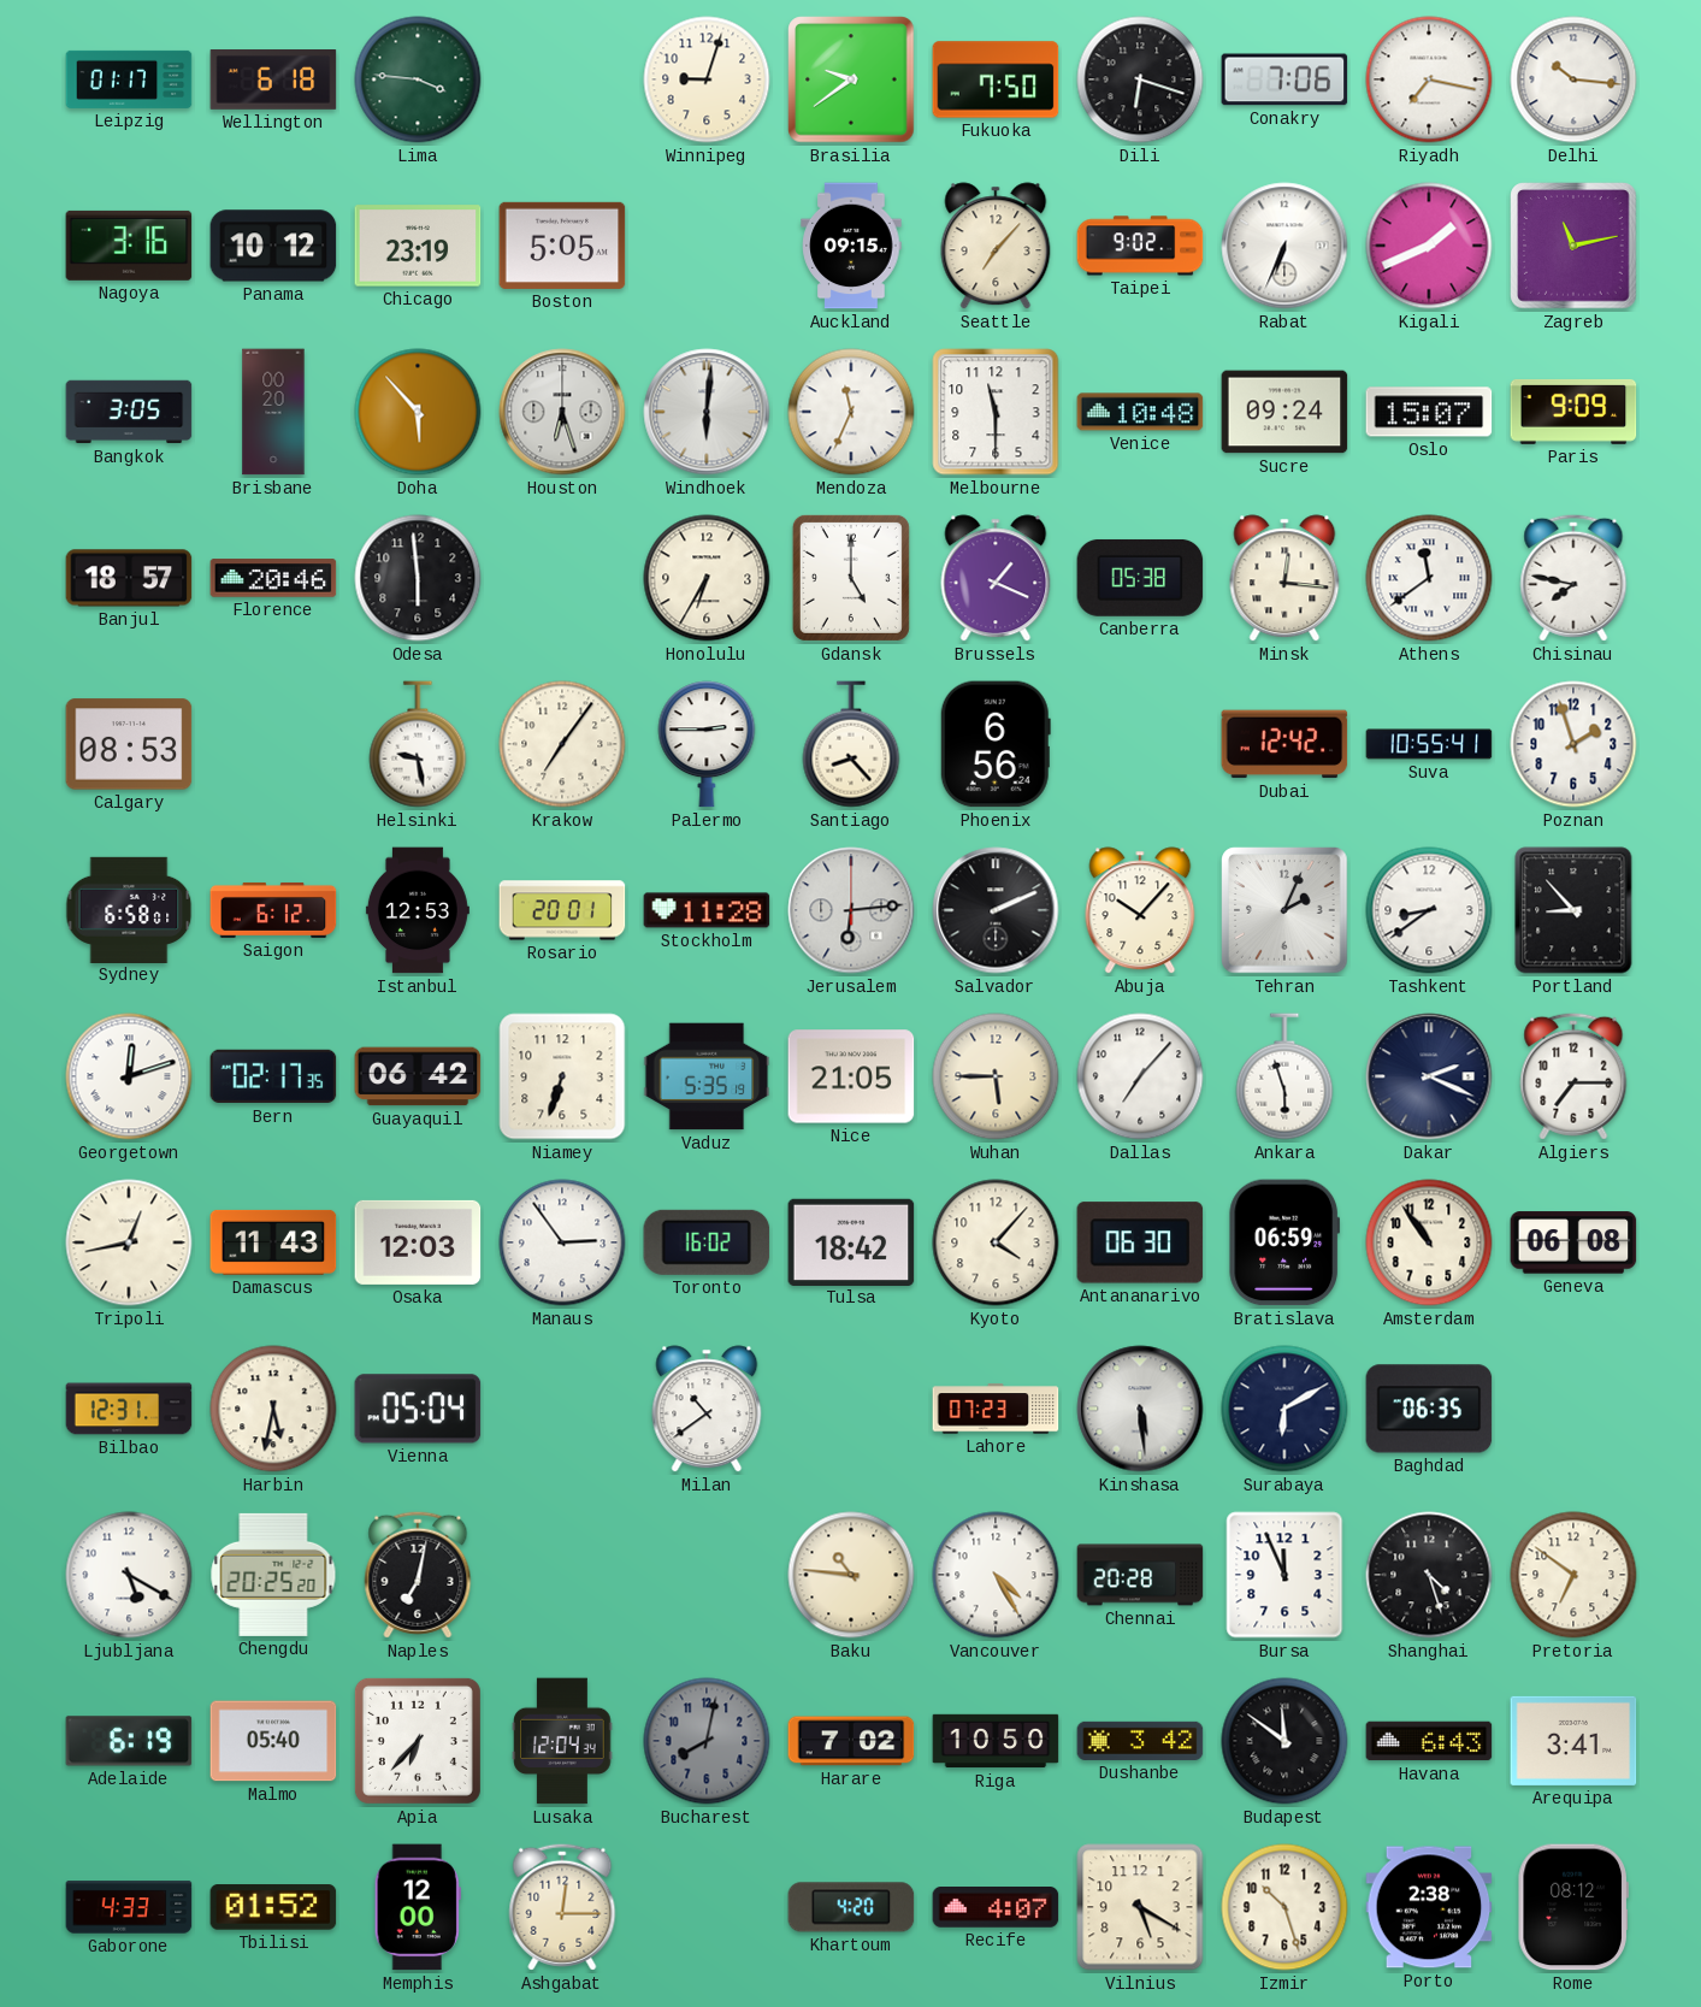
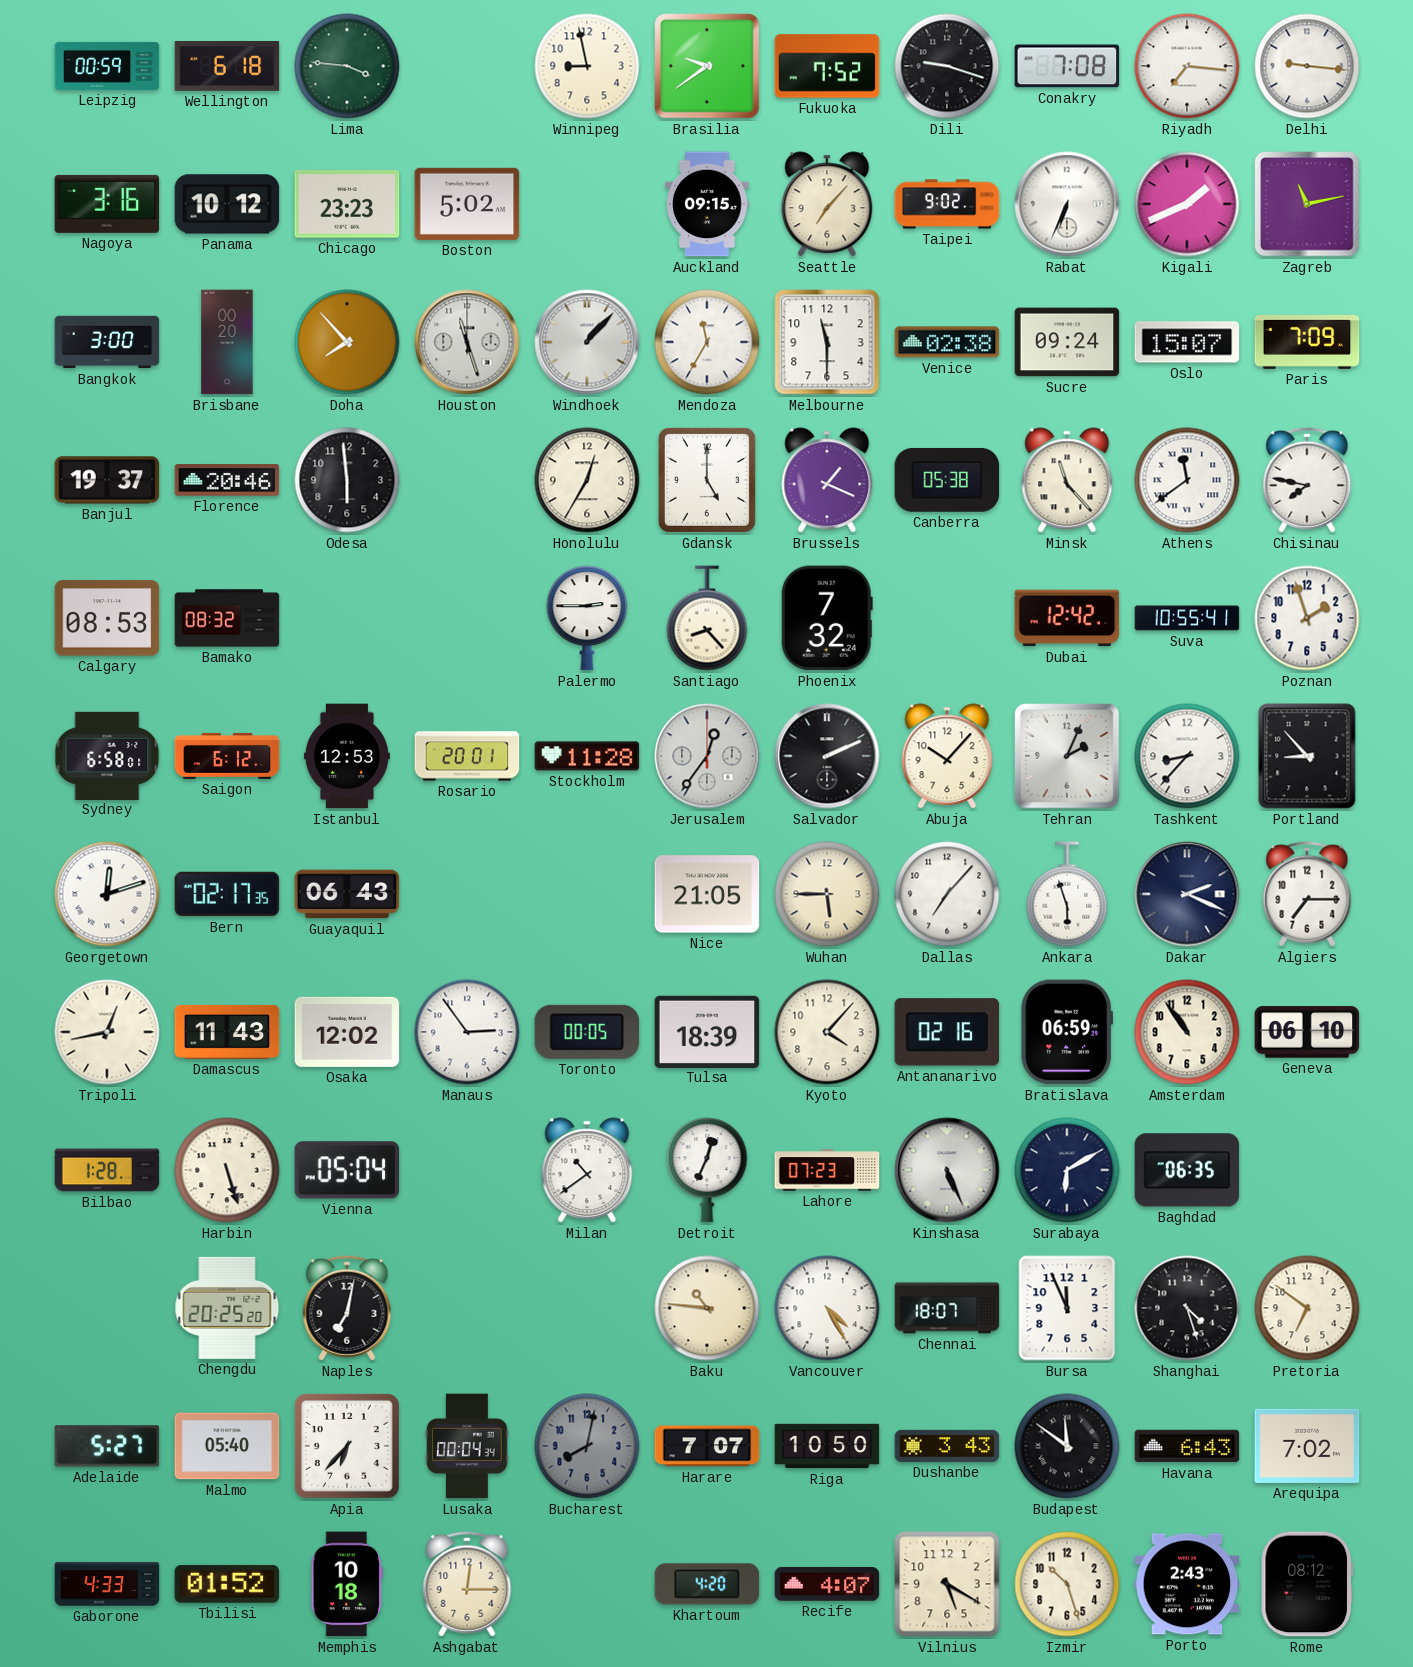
Leipzig: 01:17 -> 00:59
Winnipeg: 9:03 -> 8:58
Fukuoka: 7:50 -> 7:52
Dili: 6:18 -> 9:18
Conakry: 7:06 -> 7:08
Riyadh: 7:17 -> 7:16
Delhi: 10:16 -> 9:16
Chicago: 23:19 -> 23:23
Boston: 5:05 -> 5:02
Bangkok: 3:05 -> 3:00
Doha: 5:53 -> 7:53
Houston: 6:27 -> 11:27
Windhoek: 6:01 -> 1:07
Mendoza: 11:34 -> 11:35
Venice: 10:48 -> 02:38
Paris: 9:09 -> 7:09
Banjul: 18:57 -> 19:37
Honolulu: 6:35 -> 12:35
Minsk: 12:16 -> 11:23
Bamako: none -> 08:32
Helsinki: 9:28 -> none
Krakow: 7:06 -> none
Phoenix: 6:56 -> 7:32
Jerusalem: 6:14 -> 12:36
Tashkent: 8:39 -> 8:37
Guayaquil: 06:42 -> 06:43
Niamey: 6:33 -> none
Vaduz: 5:35 -> none
Osaka: 12:03 -> 12:02
Toronto: 16:02 -> 00:05
Tulsa: 18:42 -> 18:39
Antananarivo: 06:30 -> 02:16
Geneva: 06:08 -> 06:10
Bilbao: 12:31 -> 1:28
Harbin: 5:32 -> 5:27
Detroit: none -> 12:34
Kinshasa: 5:29 -> 5:26
Ljubljana: 5:20 -> none
Chennai: 20:28 -> 18:07
Adelaide: 6:19 -> 5:27
Lusaka: 12:04 -> 00:04
Harare: 7:02 -> 7:07
Dushanbe: 3:42 -> 3:43
Arequipa: 3:41 -> 7:02
Memphis: 12:00 -> 10:18
Porto: 2:38 -> 2:43
